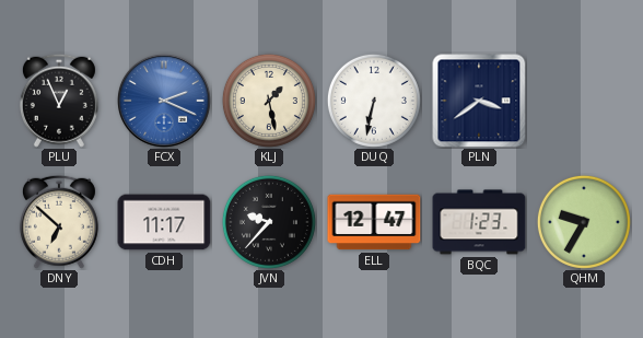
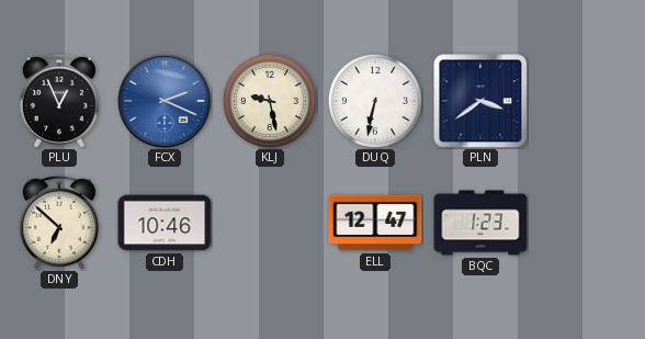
KLJ: 1:28 -> 9:28
CDH: 11:17 -> 10:46
JVN: 9:37 -> none
QHM: 9:35 -> none
